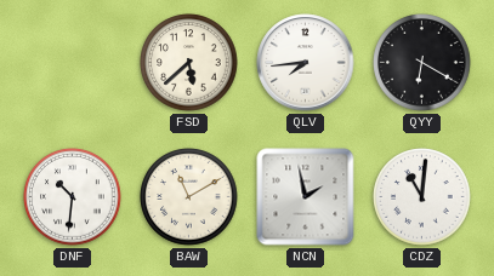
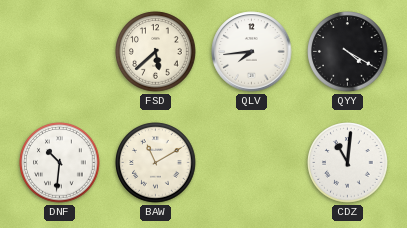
QYY: 6:20 -> 4:20
NCN: 1:58 -> none
